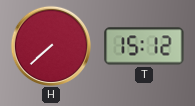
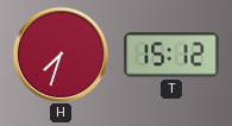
H: 7:38 -> 7:33
